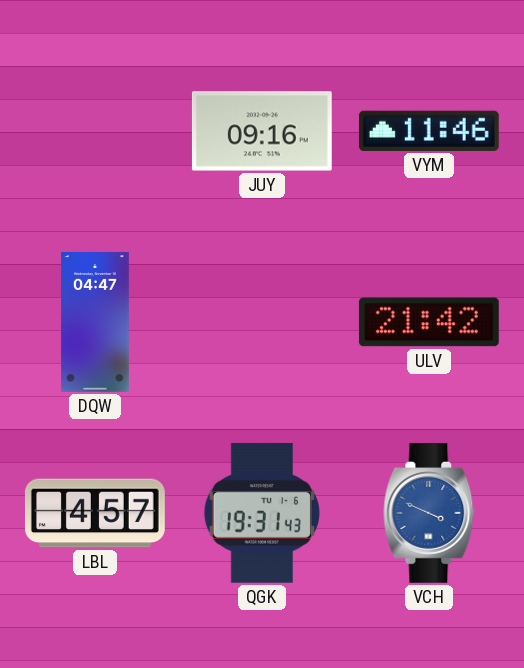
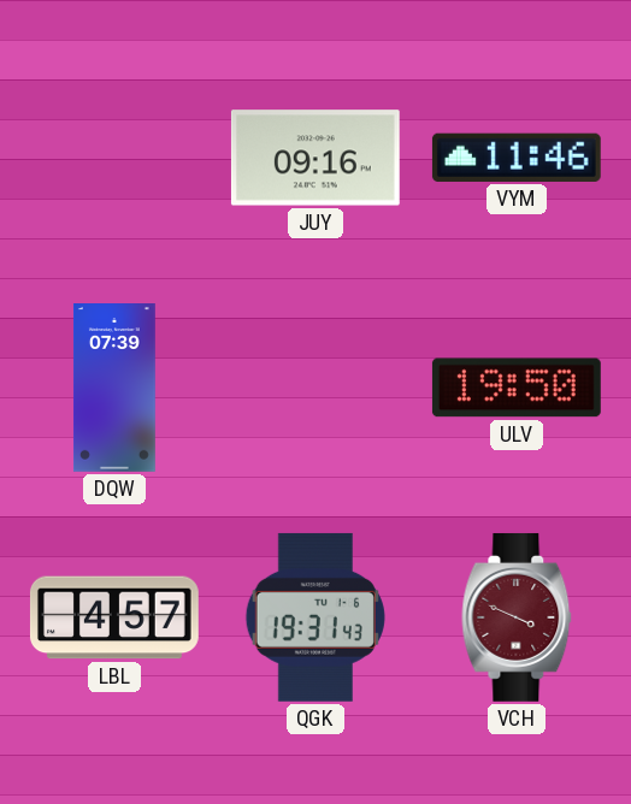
DQW: 04:47 -> 07:39
ULV: 21:42 -> 19:50
VCH dial: blue -> burgundy
